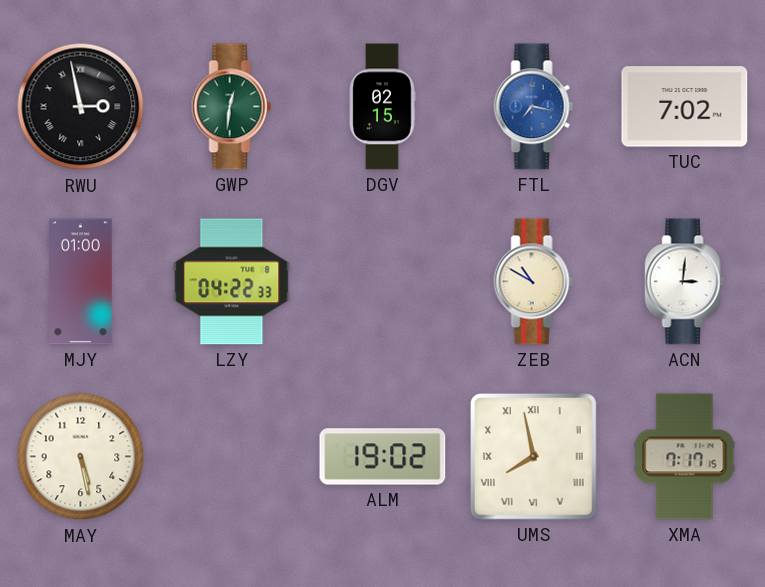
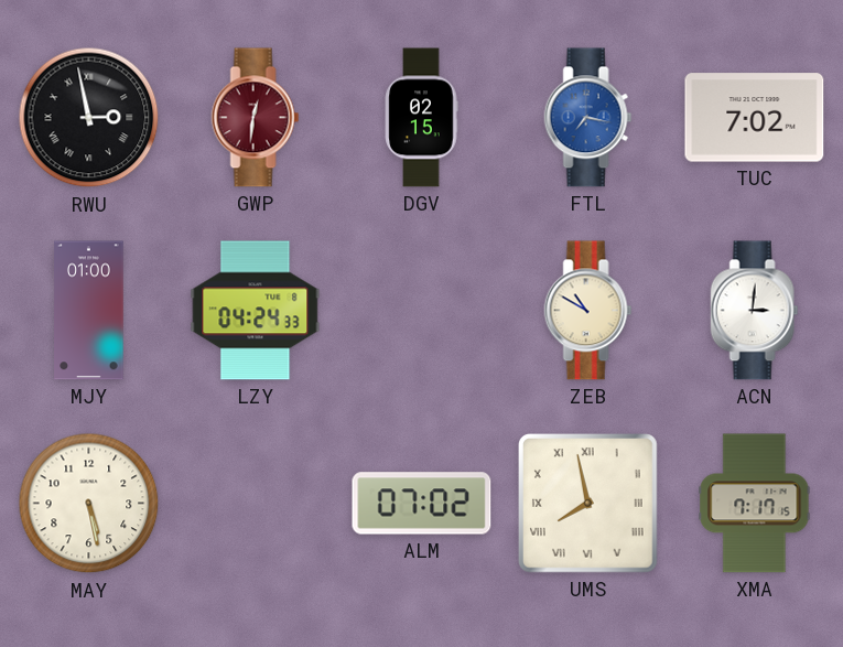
GWP dial: green -> burgundy
LZY: 04:22 -> 04:24
ALM: 19:02 -> 07:02
